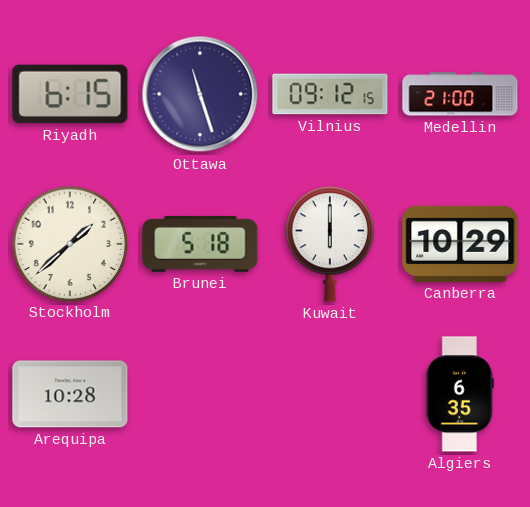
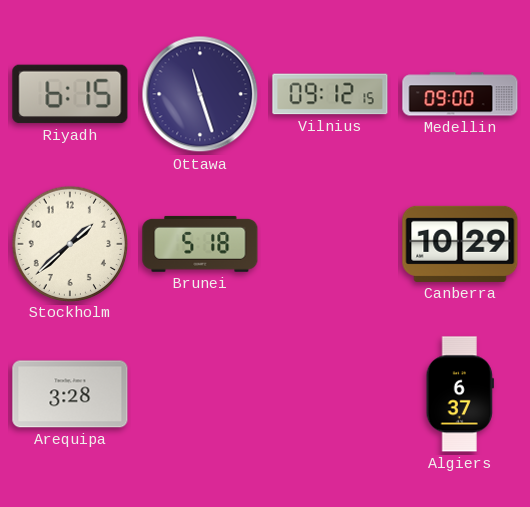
Medellin: 21:00 -> 09:00
Kuwait: 6:00 -> none
Arequipa: 10:28 -> 3:28
Algiers: 6:35 -> 6:37
